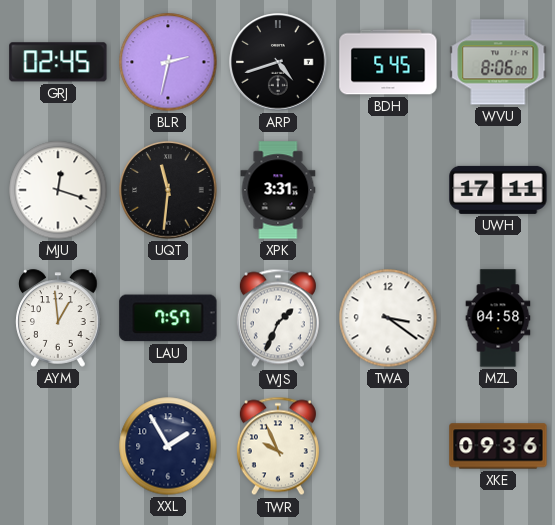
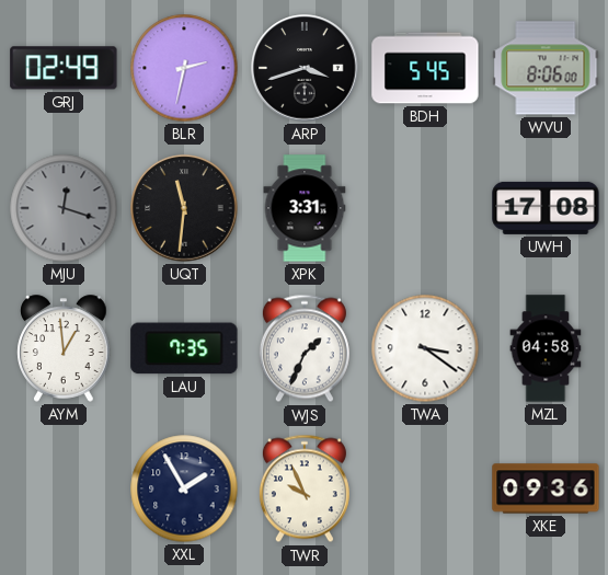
GRJ: 02:45 -> 02:49
ARP: 4:42 -> 3:42
MJU dial: white -> grey
UWH: 17:11 -> 17:08
LAU: 7:57 -> 7:35
